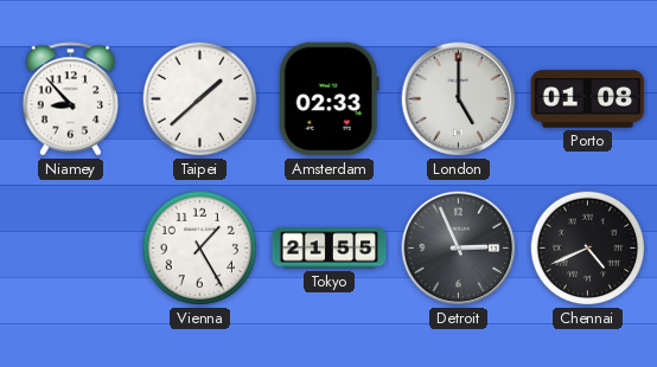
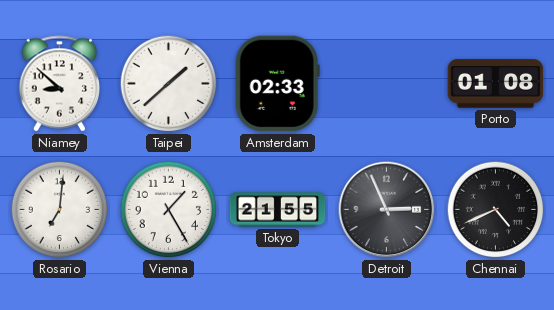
Niamey: 8:53 -> 8:52
London: 5:00 -> none
Rosario: none -> 7:01
